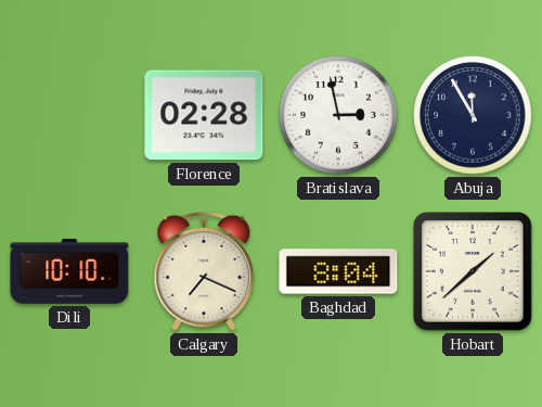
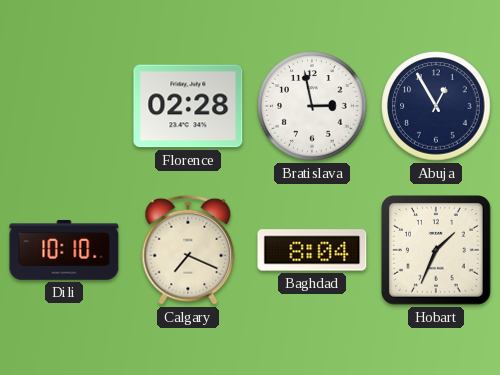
Abuja: 11:55 -> 12:55
Hobart: 1:38 -> 1:34
